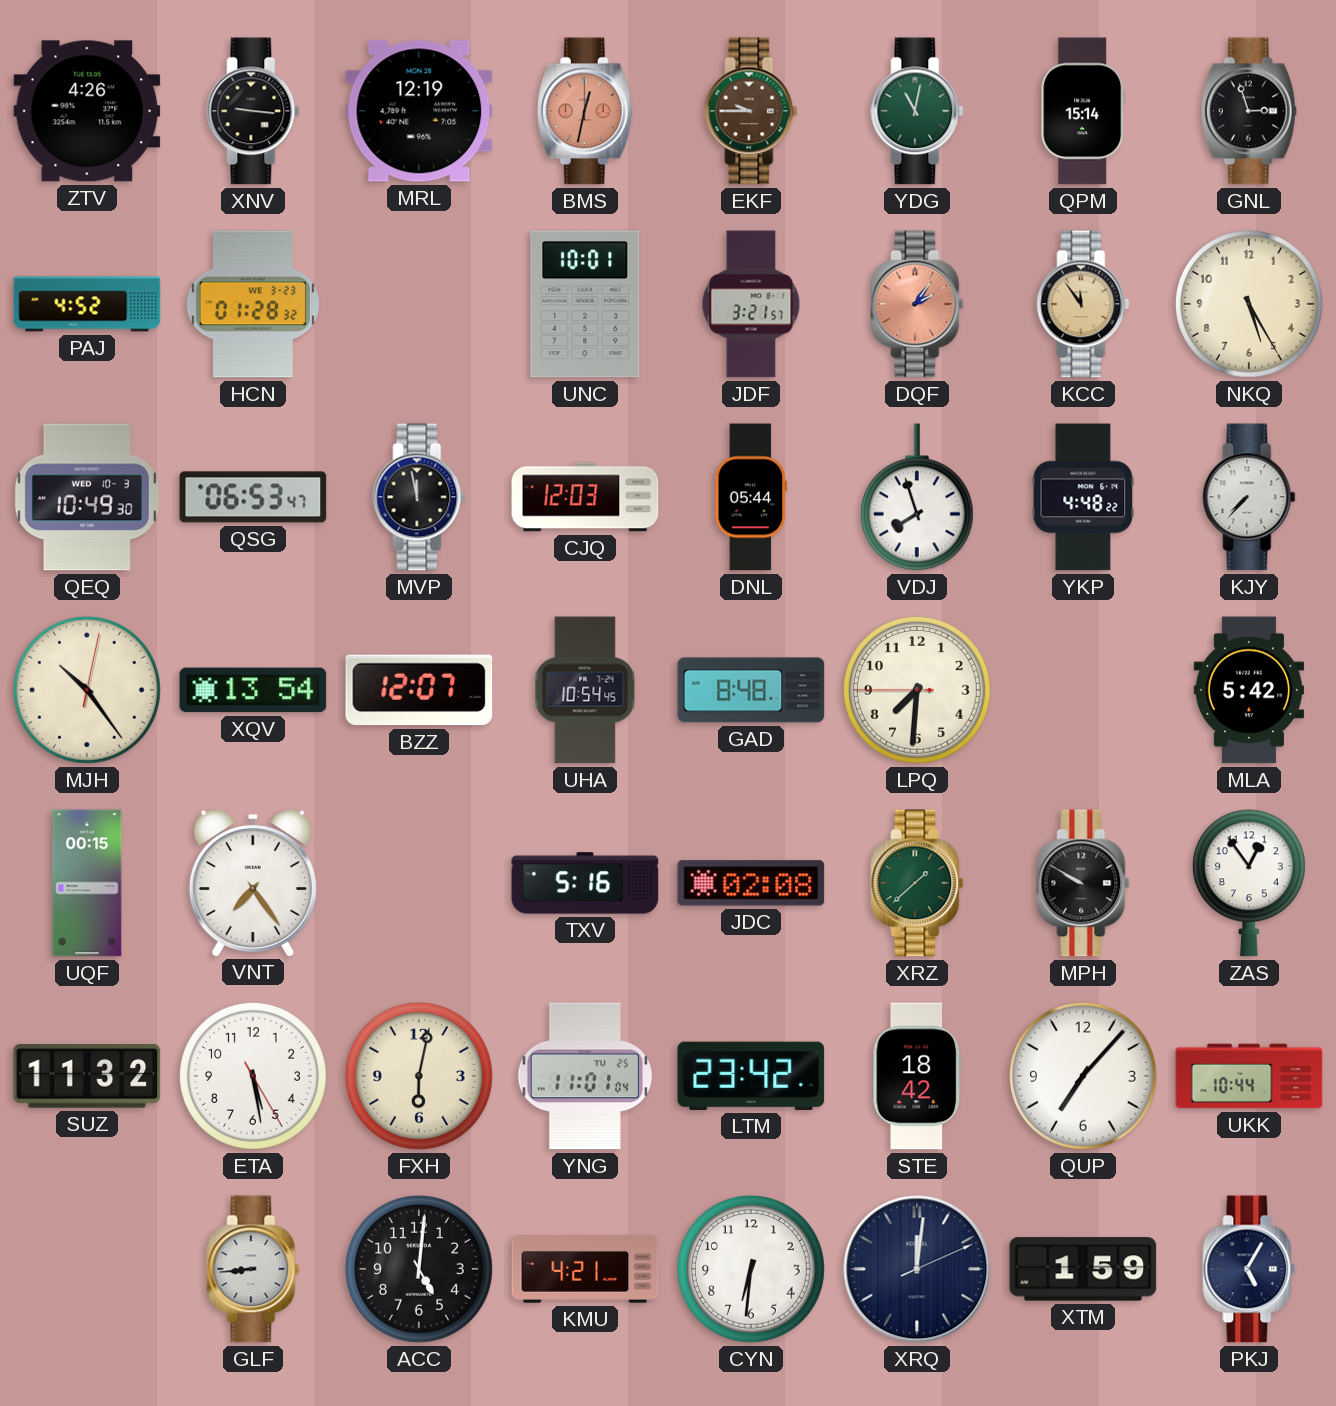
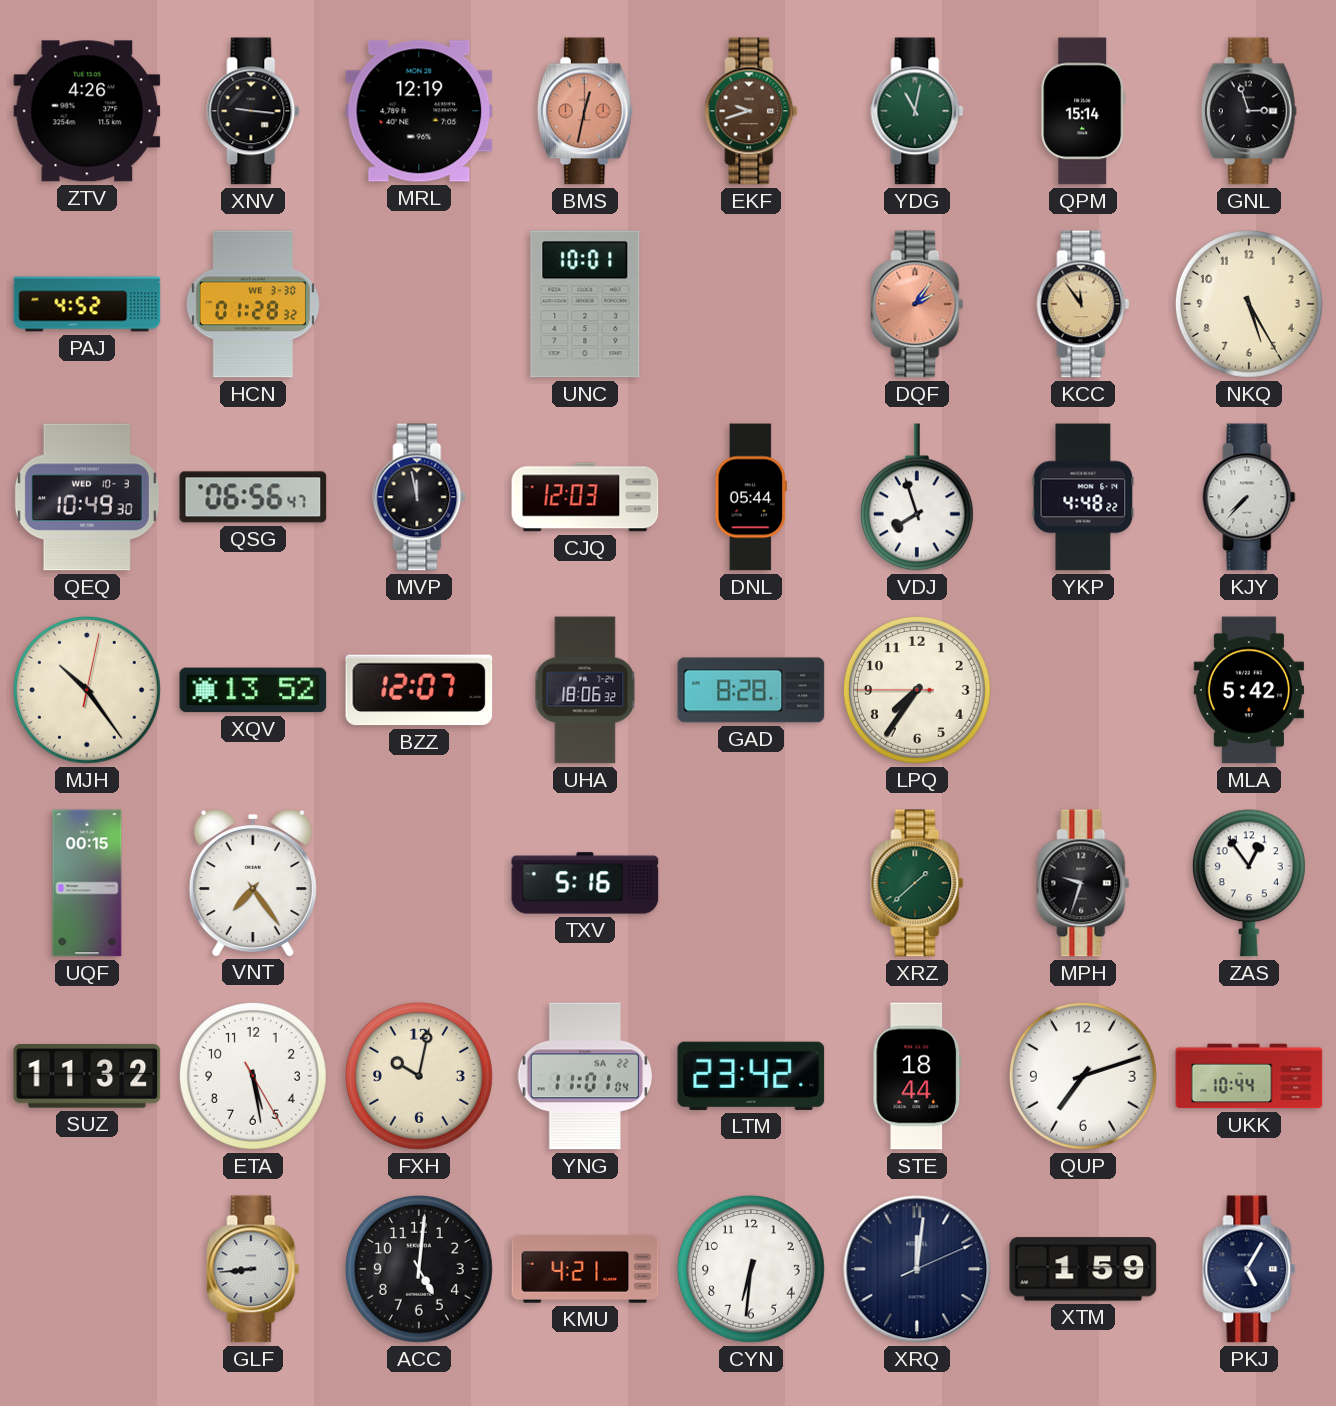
EKF: 9:45 -> 9:42
HCN date: WE 3-23 -> WE 3-30
JDF: 3:21 -> none
QSG: 06:53 -> 06:56
XQV: 13:54 -> 13:52
UHA: 10:54 -> 18:06
GAD: 8:48 -> 8:28
LPQ: 7:30 -> 7:35
JDC: 02:08 -> none
MPH: 9:50 -> 9:33
FXH: 6:02 -> 10:02
YNG date: TU 25 -> SA 22
STE: 18:42 -> 18:44
QUP: 7:07 -> 7:12
